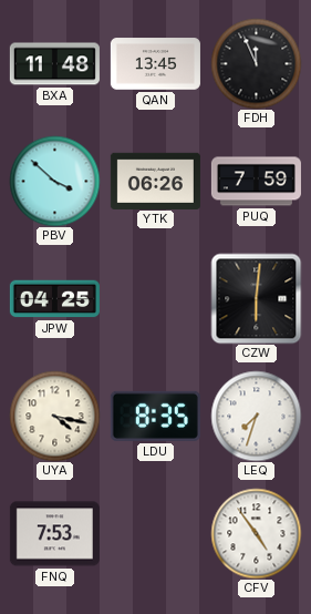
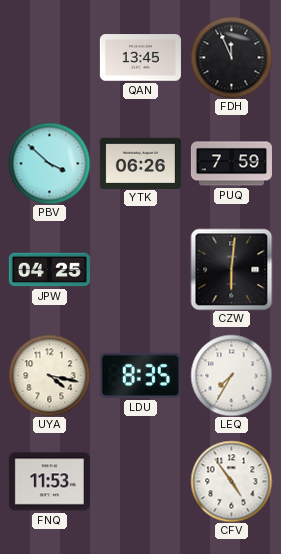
BXA: 11:48 -> none
LEQ: 7:33 -> 7:35
FNQ: 7:53 -> 11:53
